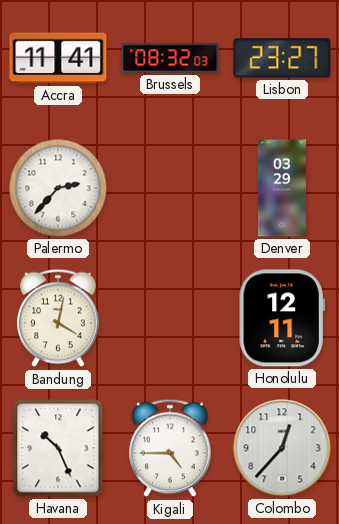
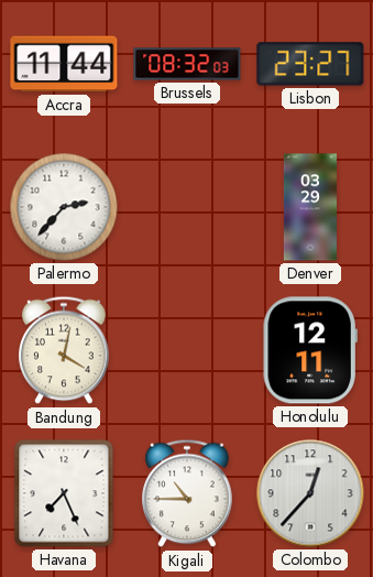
Accra: 11:41 -> 11:44
Havana: 10:26 -> 7:26
Kigali: 4:45 -> 10:45
